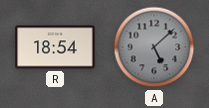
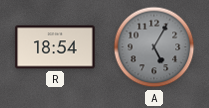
A: 5:08 -> 5:05
